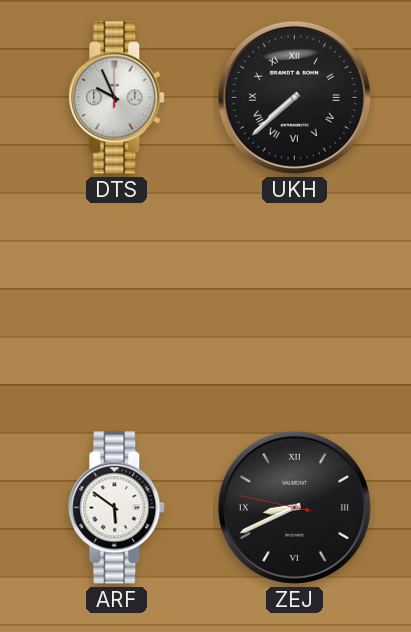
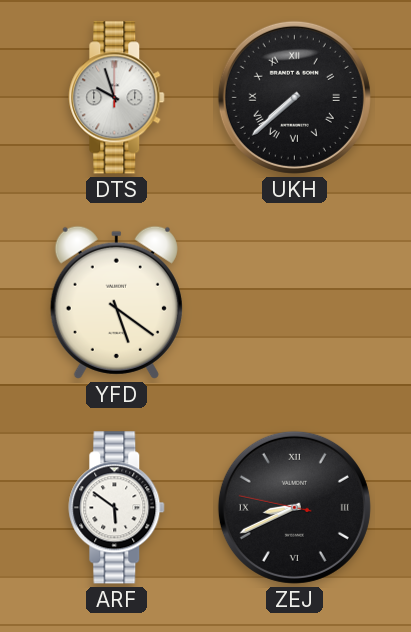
DTS: 9:56 -> 9:57
YFD: none -> 5:21
